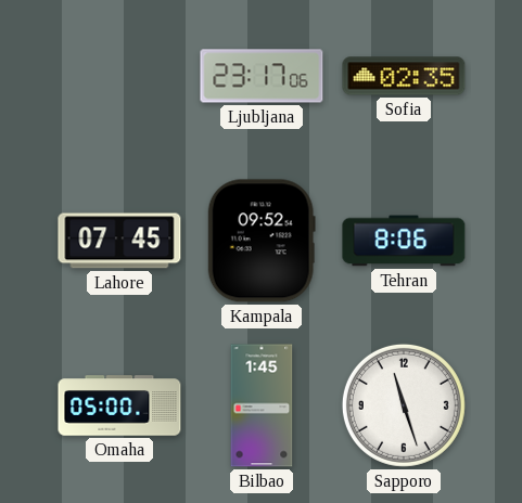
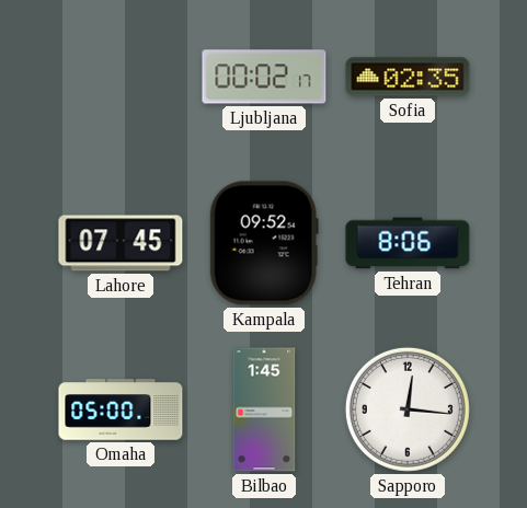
Ljubljana: 23:17 -> 00:02
Sapporo: 11:27 -> 12:16
